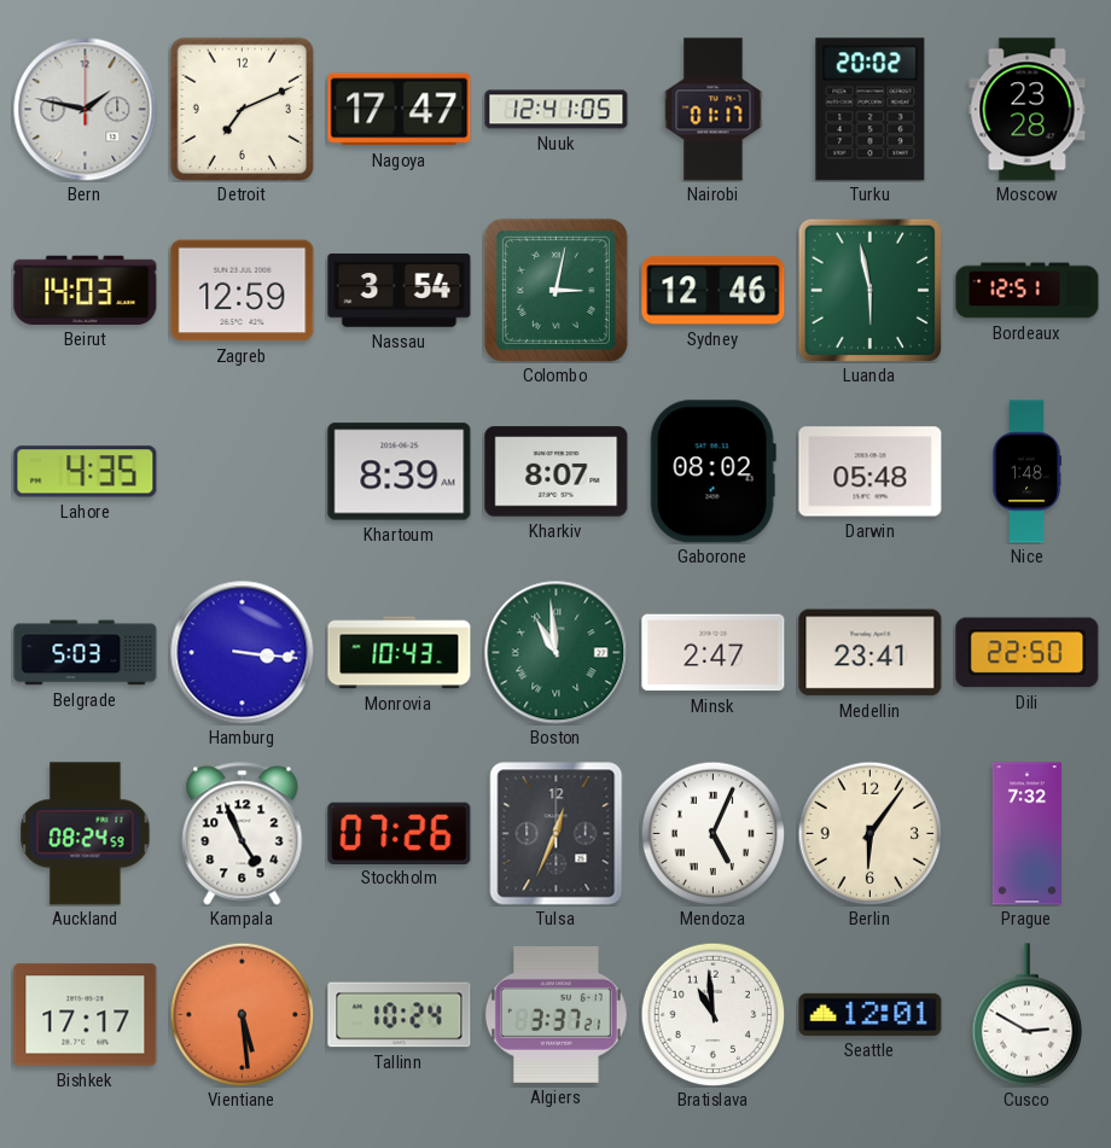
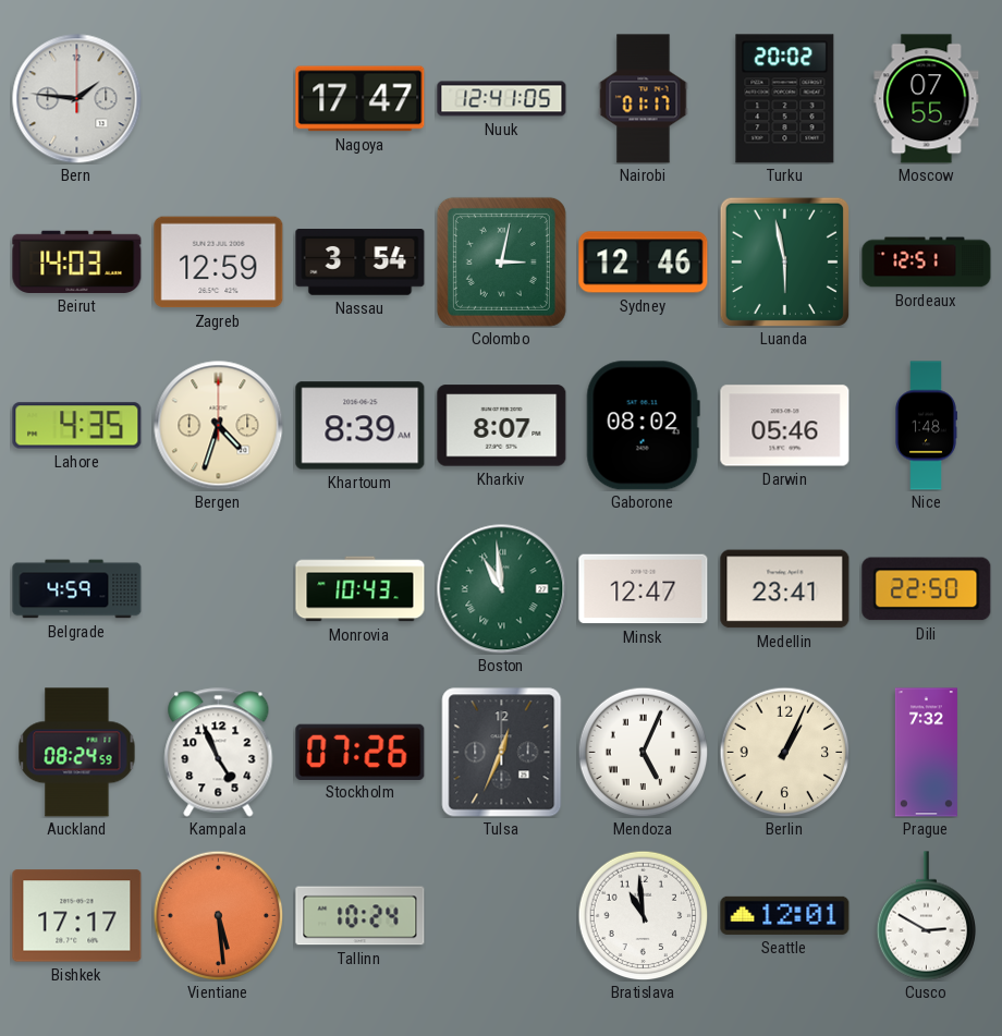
Bern: 1:47 -> 1:46
Detroit: 7:11 -> none
Moscow: 23:28 -> 07:55
Bergen: none -> 4:33
Darwin: 05:48 -> 05:46
Belgrade: 5:03 -> 4:59
Hamburg: 3:16 -> none
Minsk: 2:47 -> 12:47
Berlin: 6:06 -> 1:04
Algiers: 3:37 -> none
